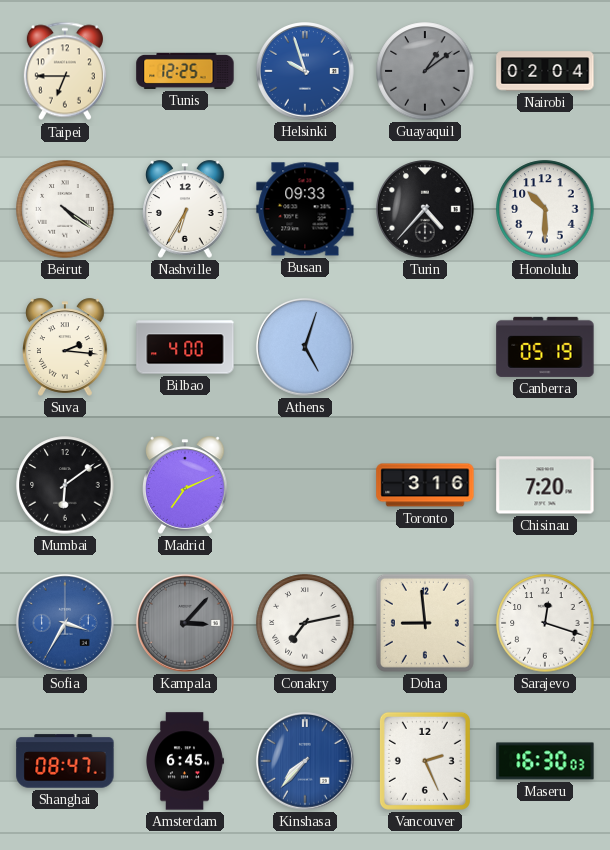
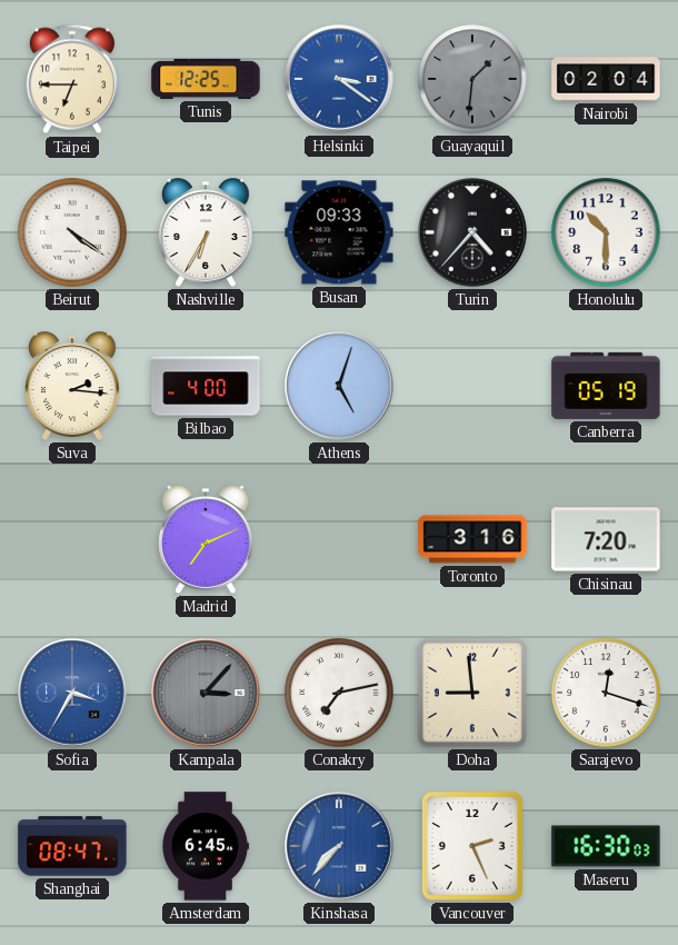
Helsinki: 9:57 -> 3:21
Guayaquil: 1:09 -> 1:31
Mumbai: 6:09 -> none
